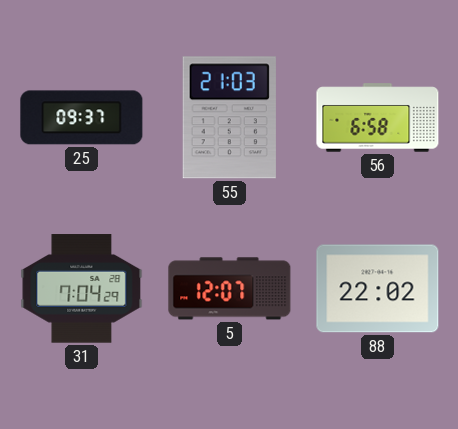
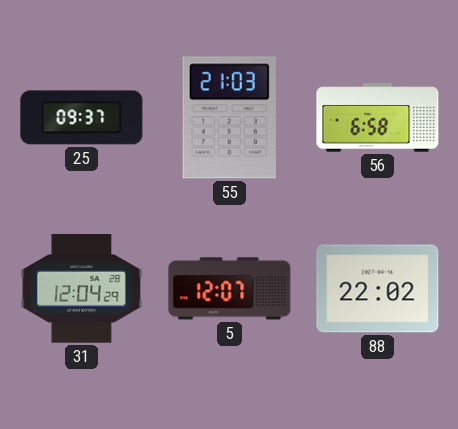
31: 7:04 -> 12:04
